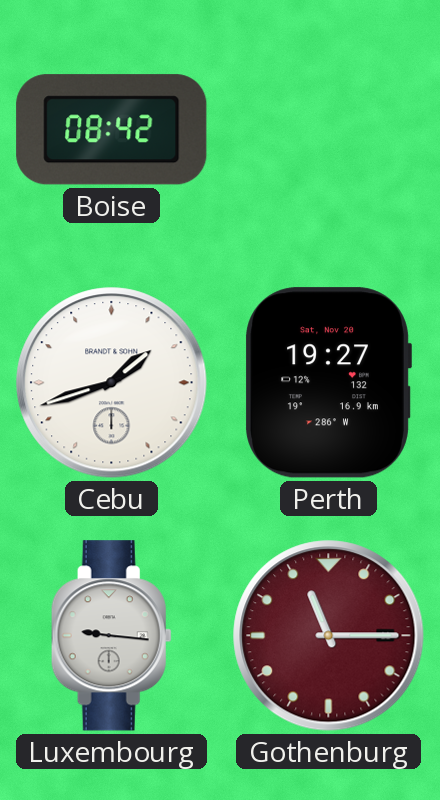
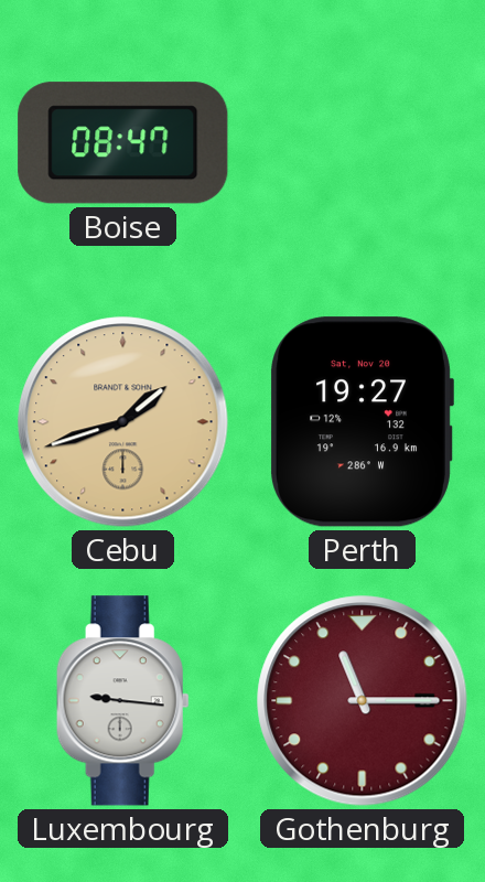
Boise: 08:42 -> 08:47
Cebu dial: white -> champagne
